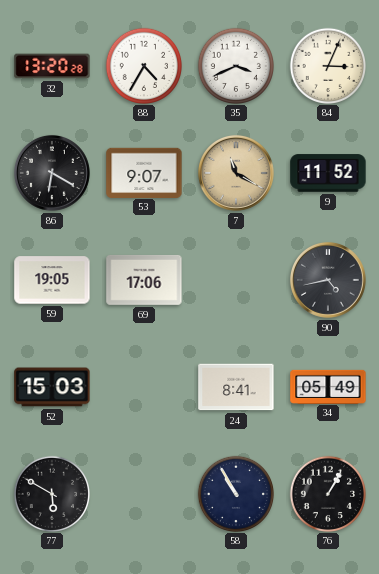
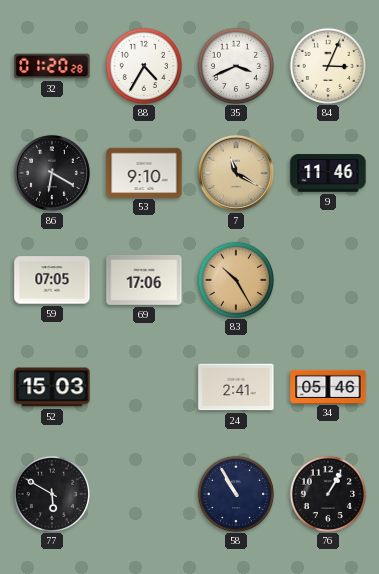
32: 13:20 -> 01:20
53: 9:07 -> 9:10
9: 11:52 -> 11:46
59: 19:05 -> 07:05
83: none -> 10:25
90: 4:43 -> none
24: 8:41 -> 2:41
34: 05:49 -> 05:46
